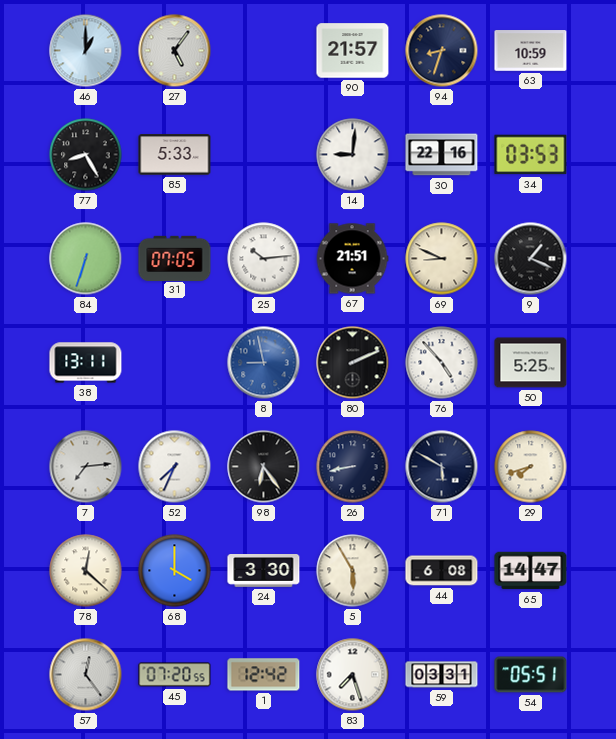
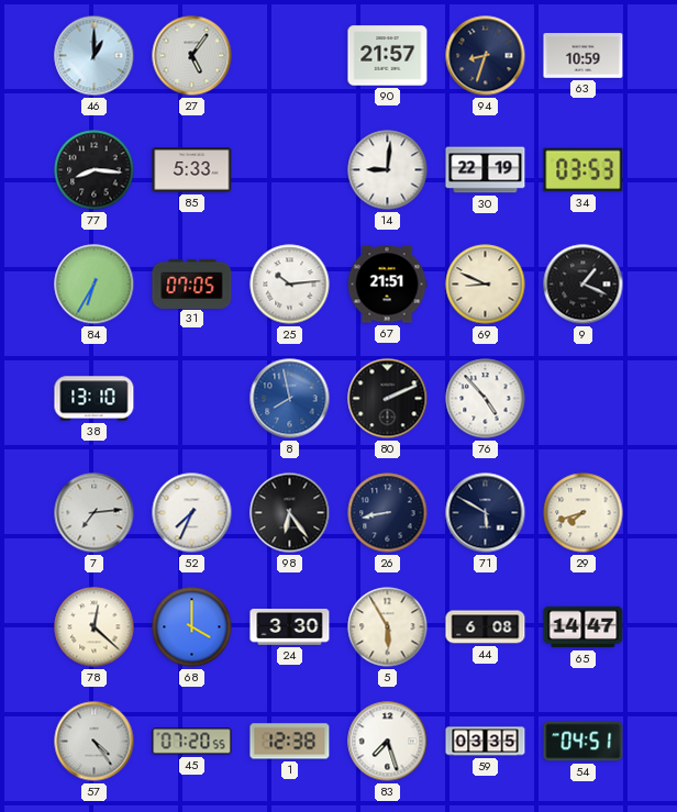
77: 8:25 -> 8:16
30: 22:16 -> 22:19
84: 6:33 -> 6:35
38: 13:11 -> 13:10
8: 8:58 -> 7:58
50: 5:25 -> none
57: 12:24 -> 4:24
1: 12:42 -> 12:38
59: 03:31 -> 03:35
54: 05:51 -> 04:51
